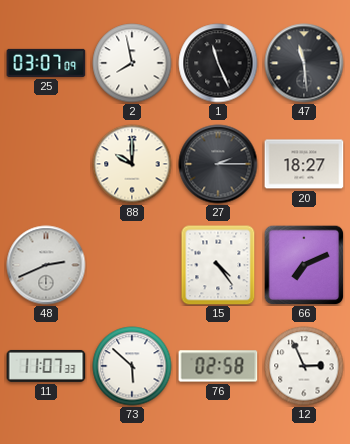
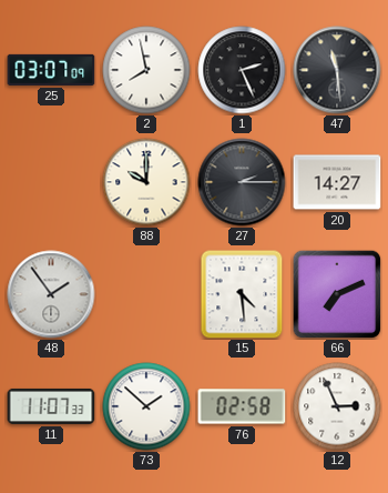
1: 11:26 -> 2:26
20: 18:27 -> 14:27
48: 2:41 -> 1:54
15: 4:24 -> 4:29
73: 5:52 -> 1:52
